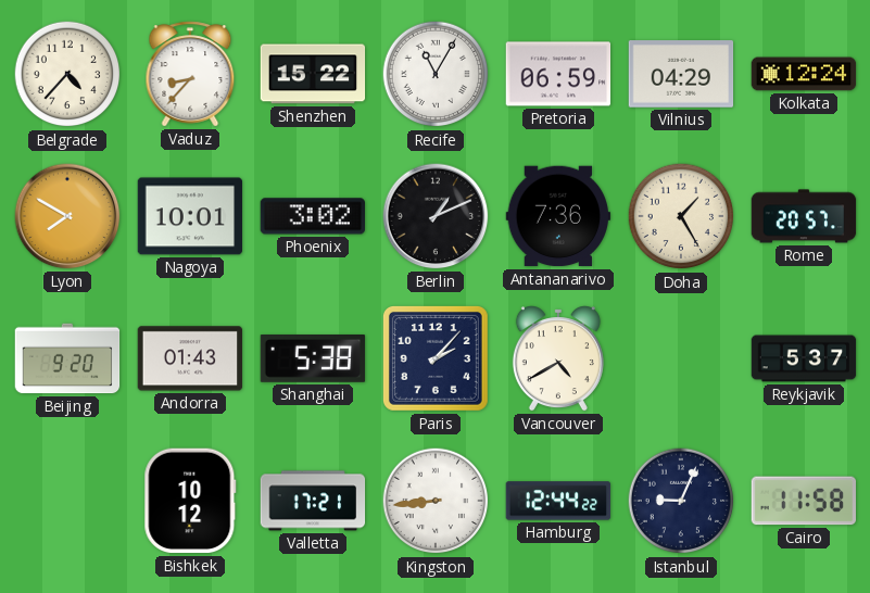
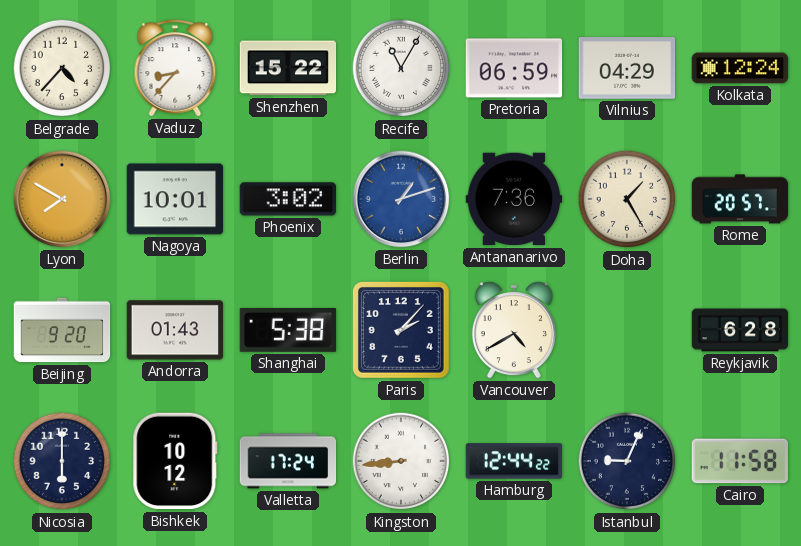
Berlin: 1:11 -> 1:12
Berlin dial: black -> blue
Reykjavik: 5:37 -> 6:28
Nicosia: none -> 6:00
Valletta: 17:21 -> 17:24
